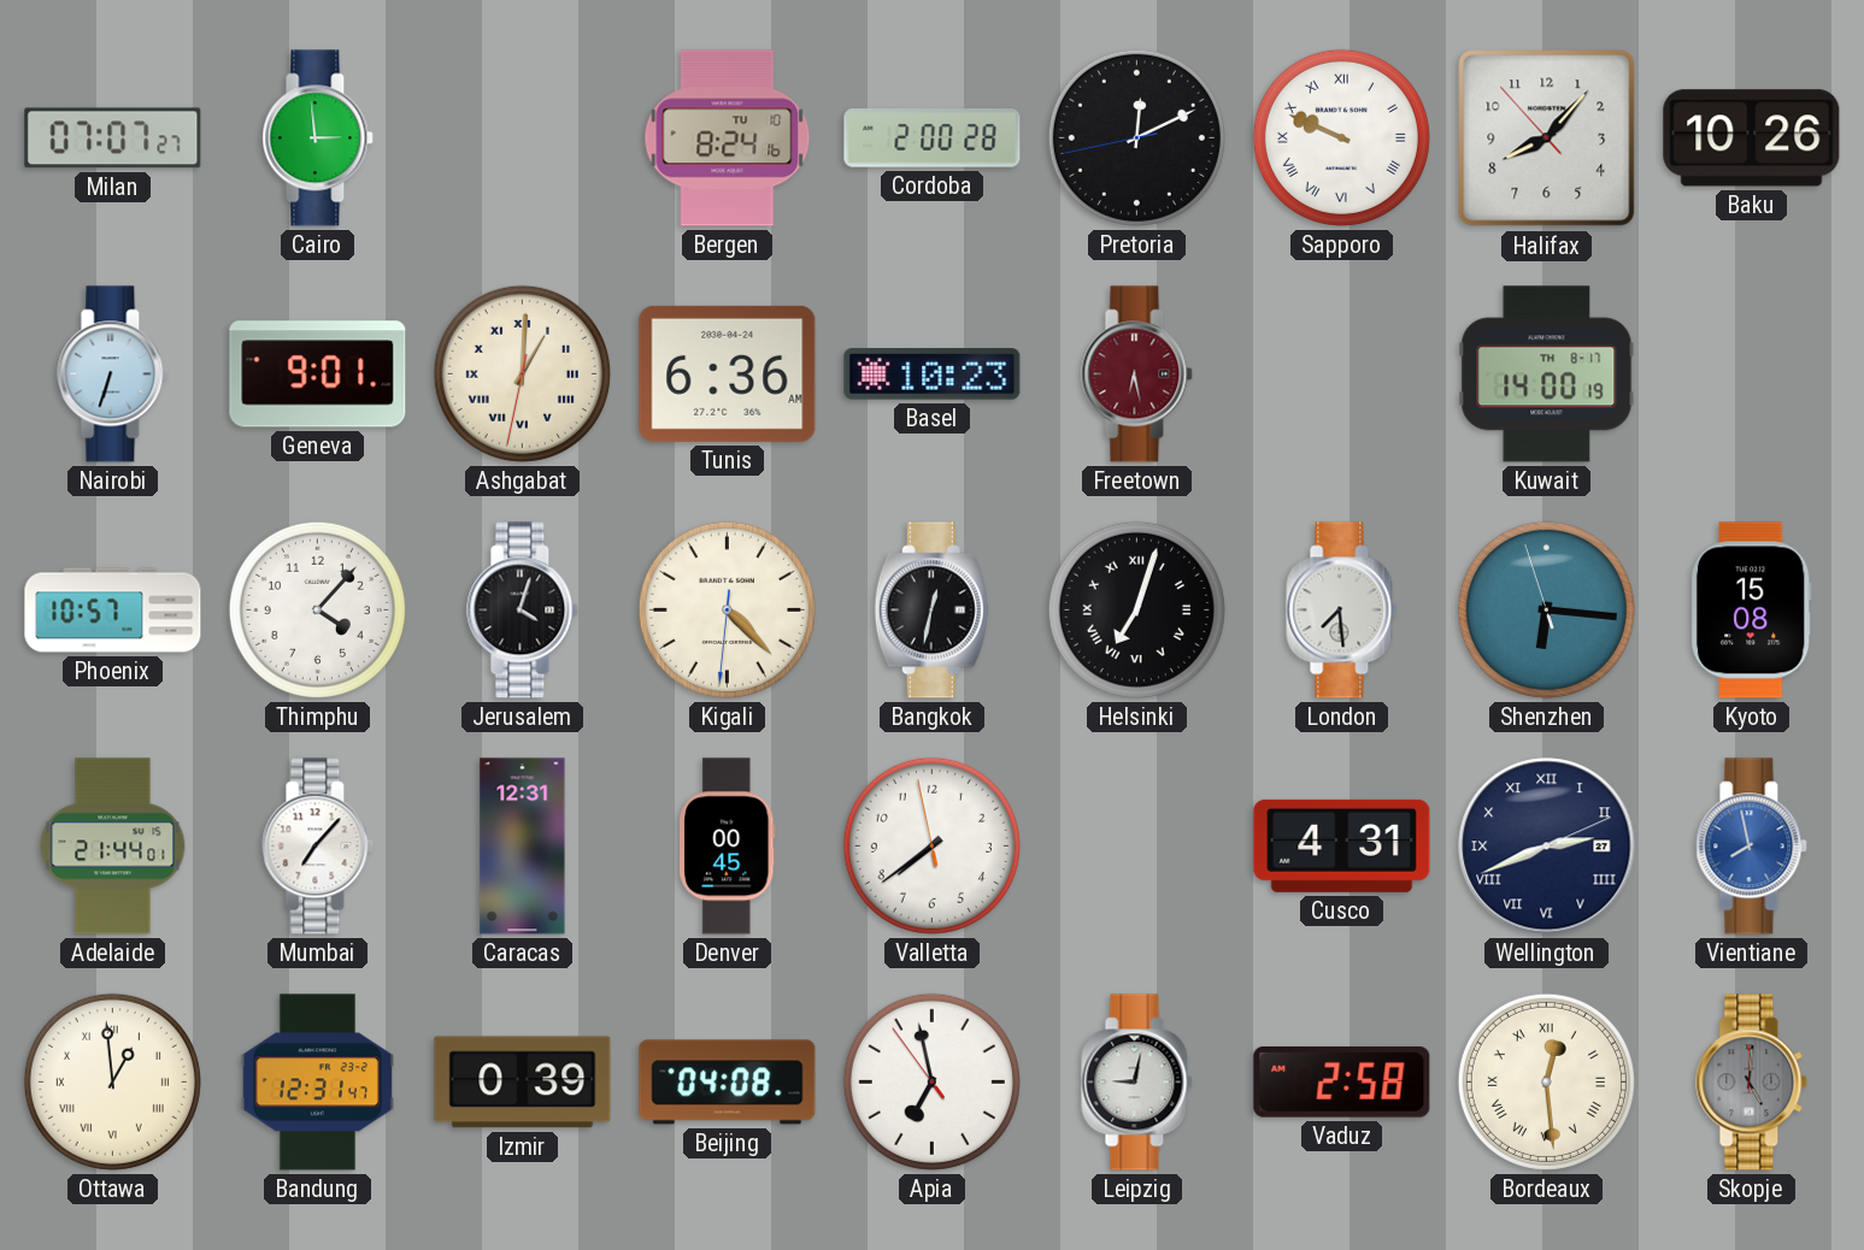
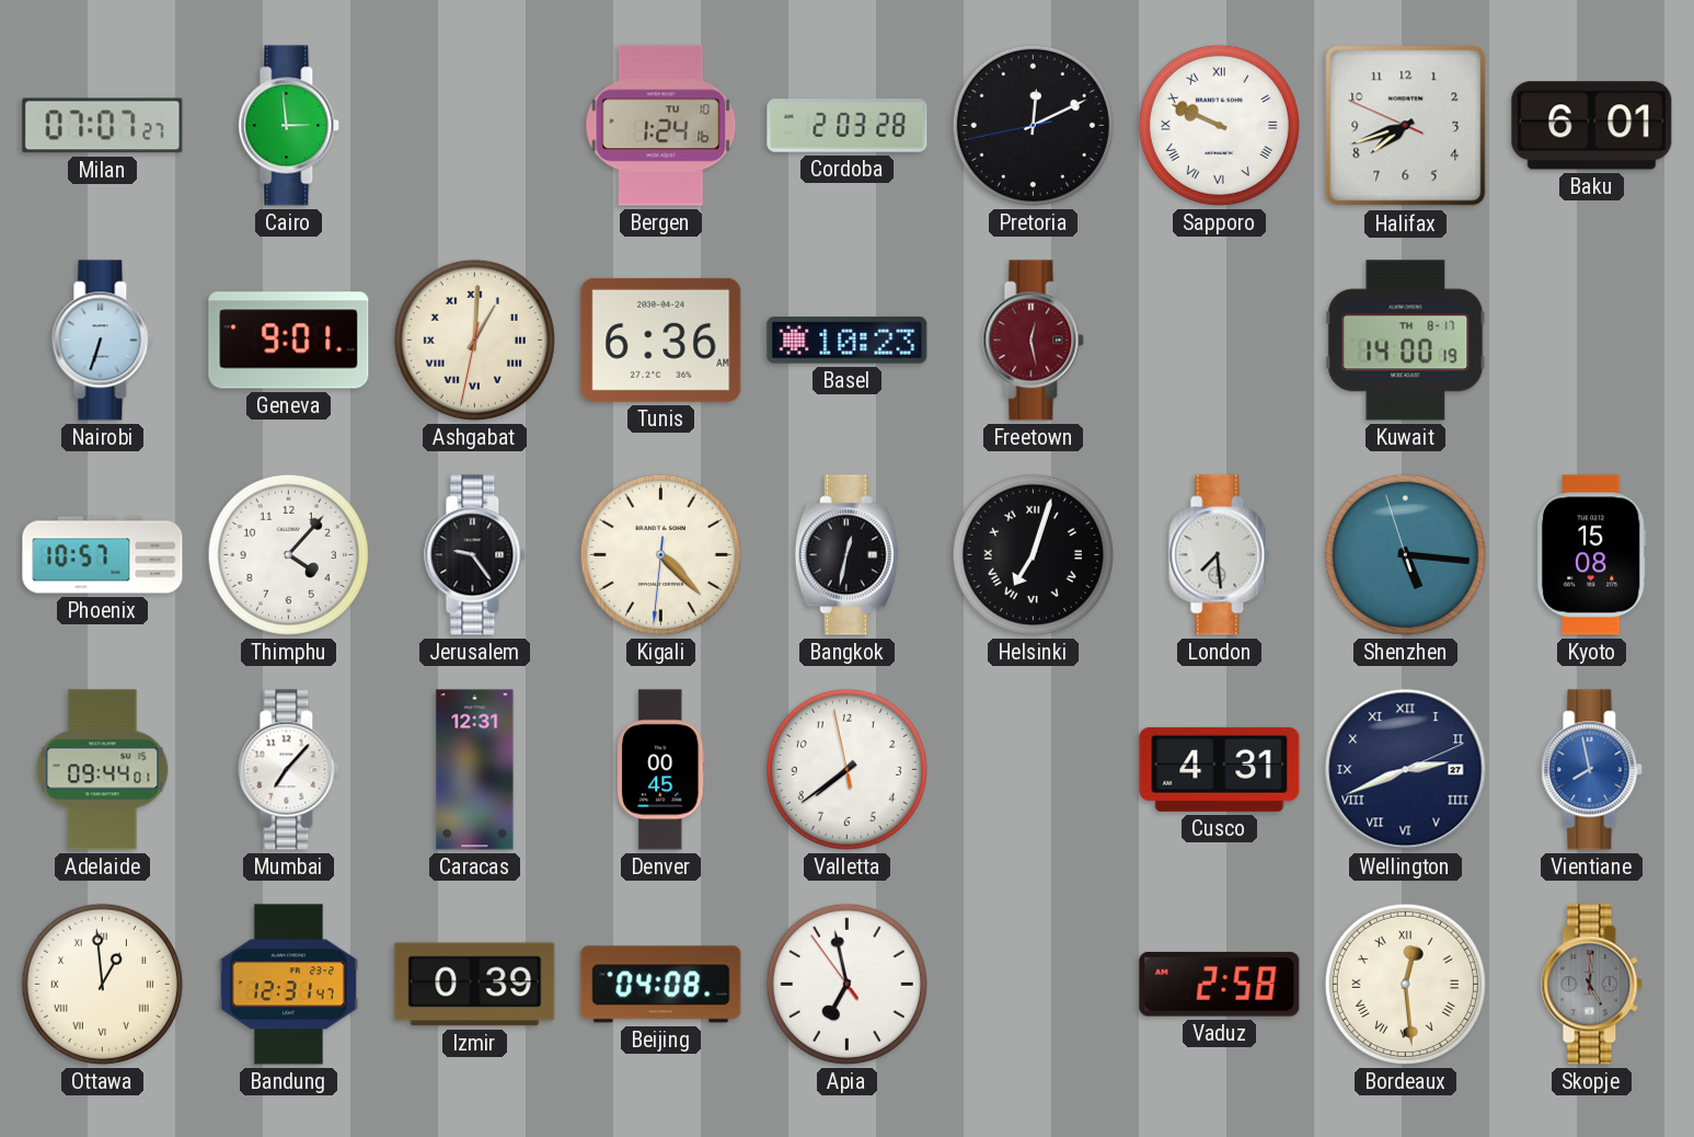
Bergen: 8:24 -> 1:24
Cordoba: 2:00 -> 2:03
Halifax: 8:06 -> 7:41
Baku: 10:26 -> 6:01
Freetown: 6:28 -> 12:28
Jerusalem: 4:03 -> 9:24
Shenzhen: 6:15 -> 5:15
Adelaide: 21:44 -> 09:44
Leipzig: 9:02 -> none
